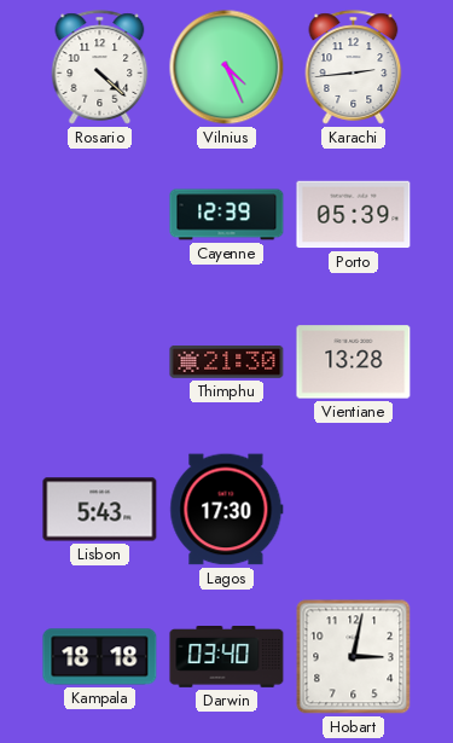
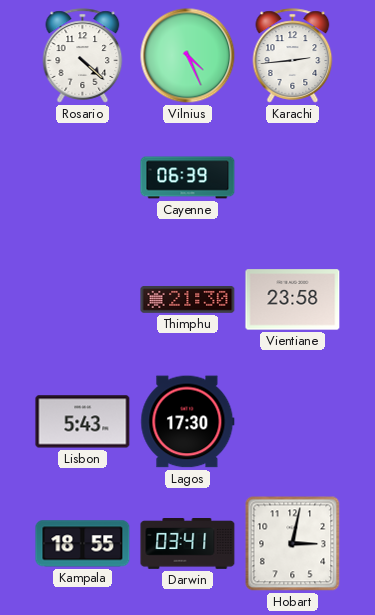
Cayenne: 12:39 -> 06:39
Porto: 05:39 -> none
Vientiane: 13:28 -> 23:58
Kampala: 18:18 -> 18:55
Darwin: 03:40 -> 03:41
